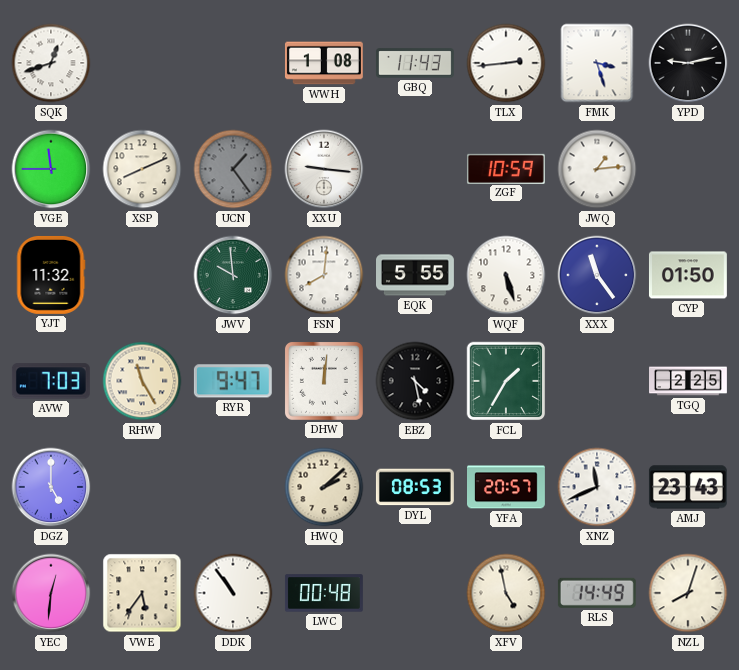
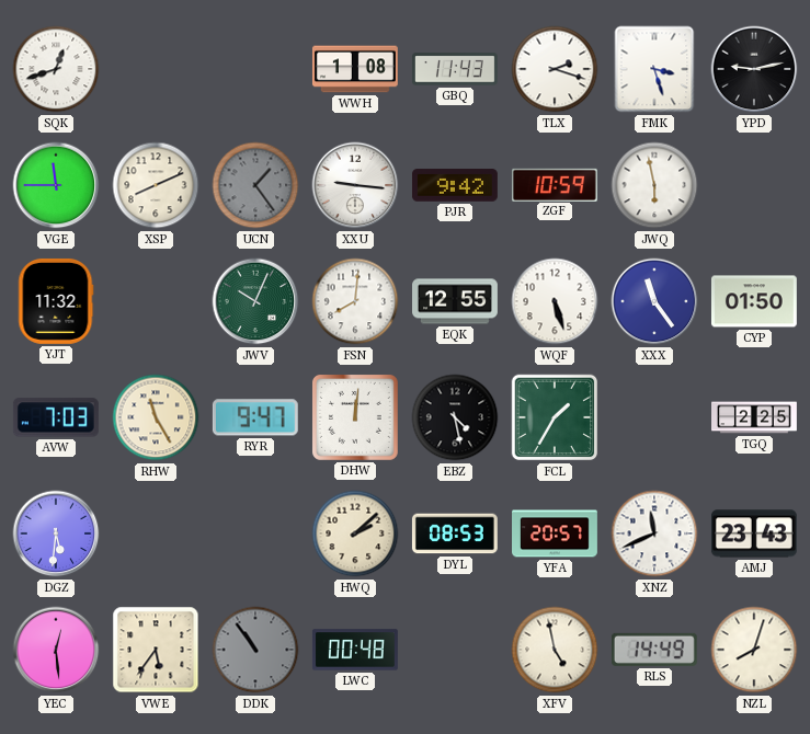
TLX: 2:44 -> 2:18
PJR: none -> 9:42
JWQ: 1:14 -> 5:58
JWV: 9:59 -> 10:04
EQK: 5:55 -> 12:55
DGZ: 5:00 -> 5:31
YEC: 12:31 -> 12:29
DDK dial: white -> grey
